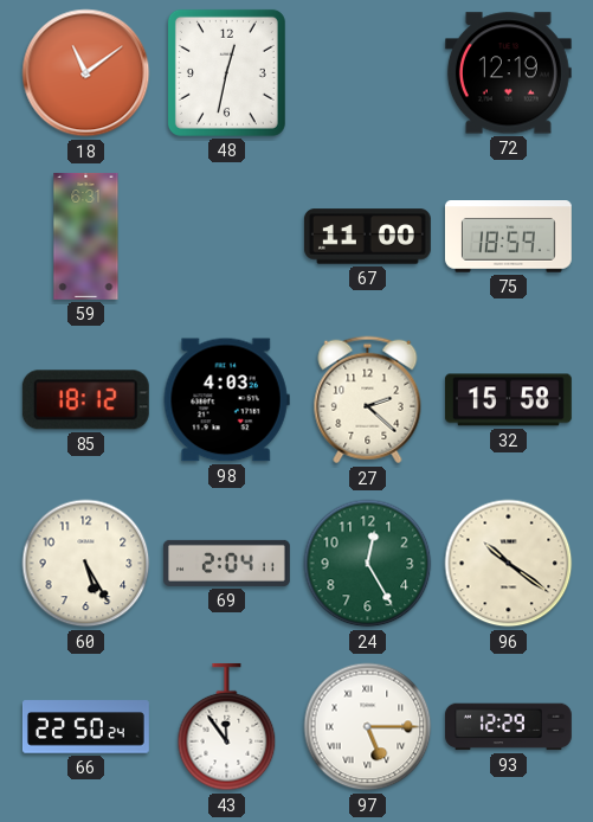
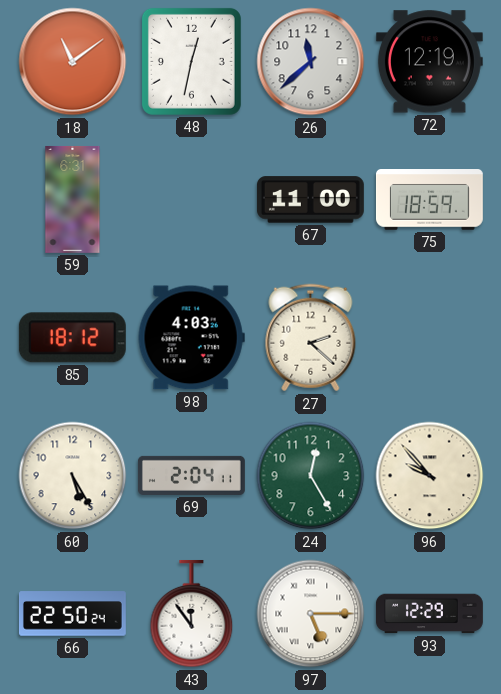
26: none -> 11:38
32: 15:58 -> none
96: 10:21 -> 9:53
